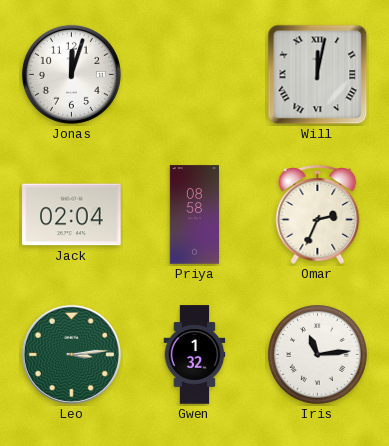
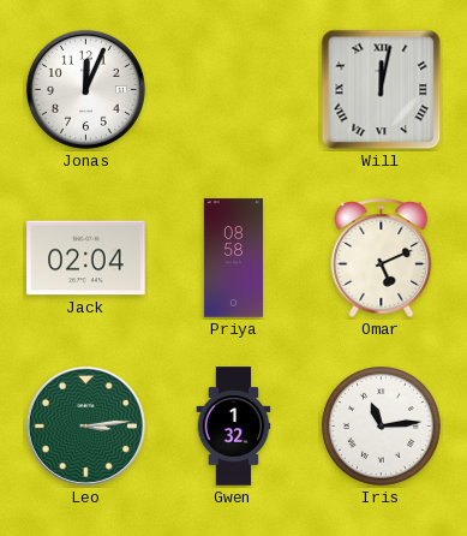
Jonas: 12:03 -> 12:04
Omar: 2:34 -> 5:11
